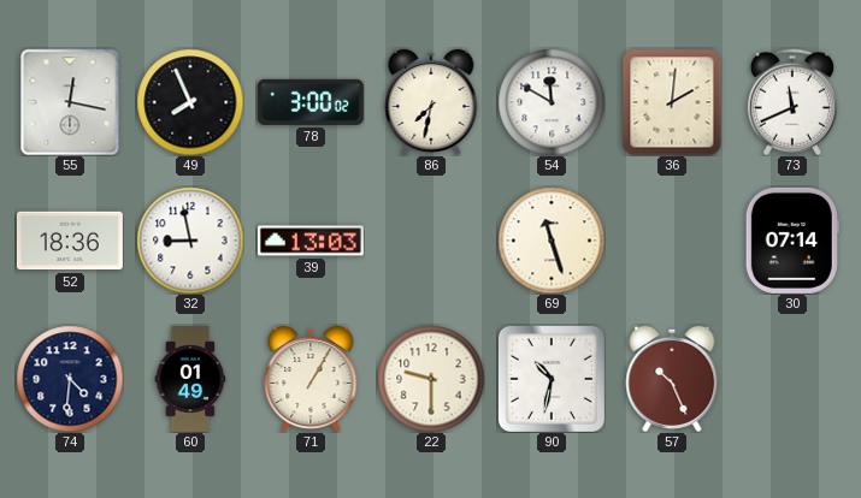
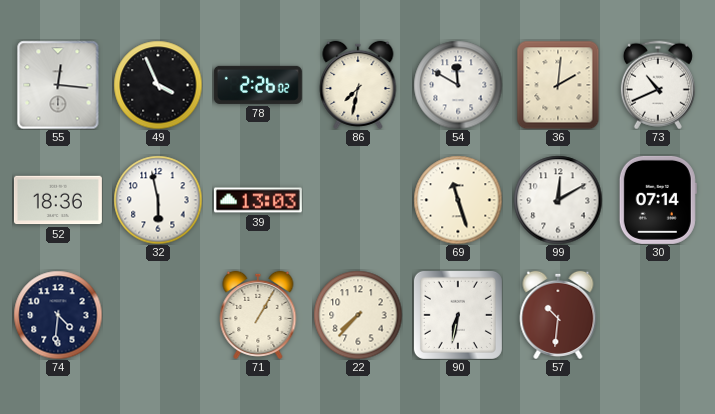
55: 12:17 -> 12:16
49: 7:56 -> 3:56
78: 3:00 -> 2:26
73: 11:41 -> 10:41
32: 8:58 -> 5:58
99: none -> 12:10
60: 01:49 -> none
22: 9:30 -> 7:37
90: 10:32 -> 6:32
57: 10:26 -> 10:31
